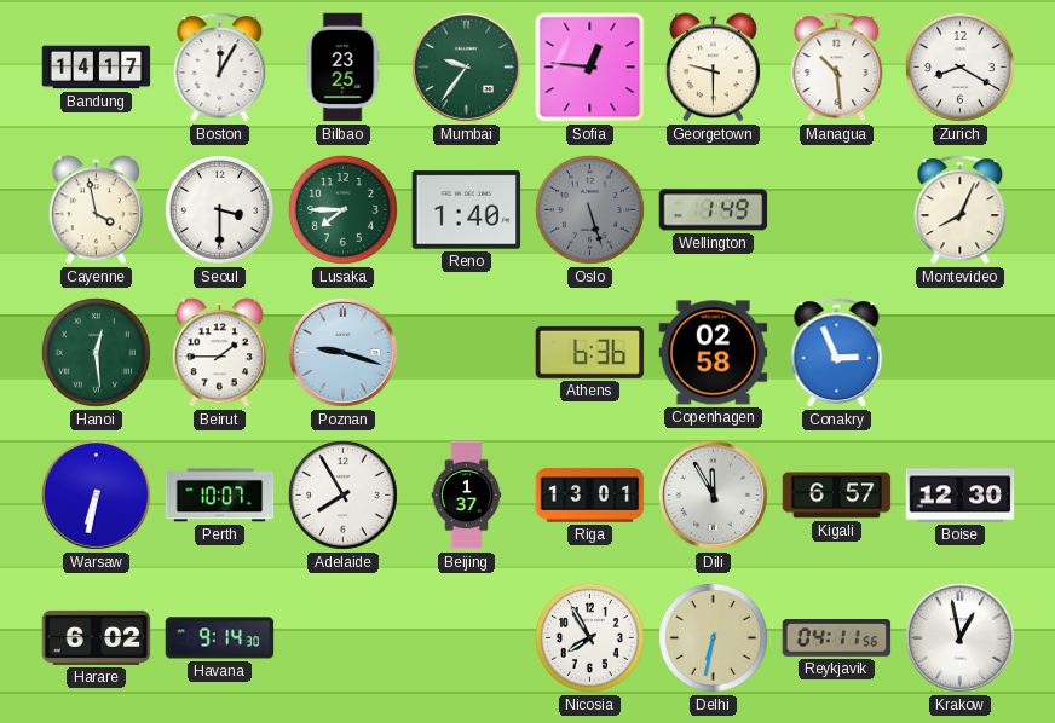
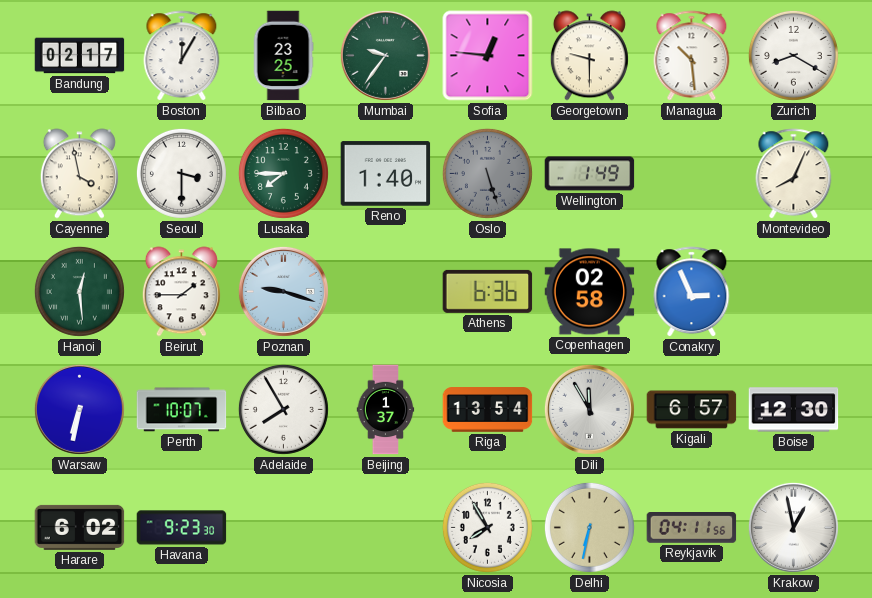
Bandung: 14:17 -> 02:17
Riga: 13:01 -> 13:54
Havana: 9:14 -> 9:23
